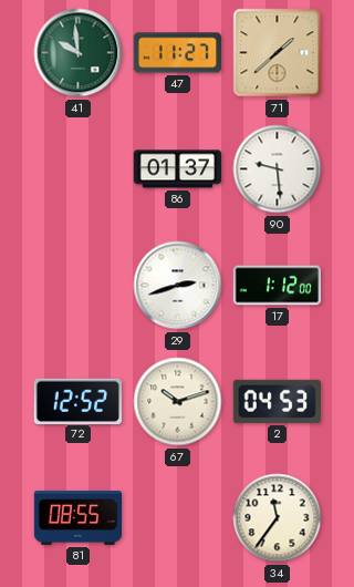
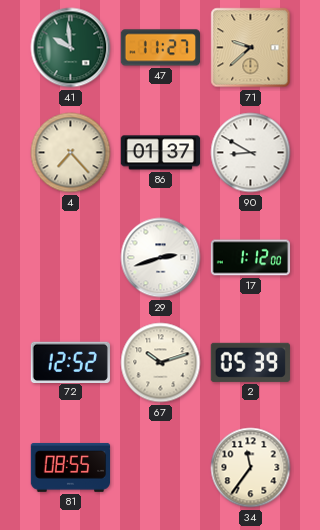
71: 1:38 -> 9:38
4: none -> 7:23
90: 9:29 -> 8:50
2: 04:53 -> 05:39
